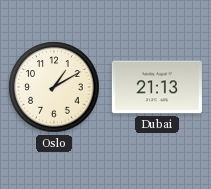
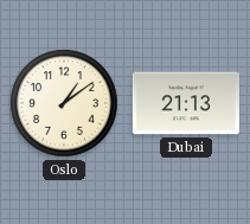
Oslo: 1:10 -> 1:09
